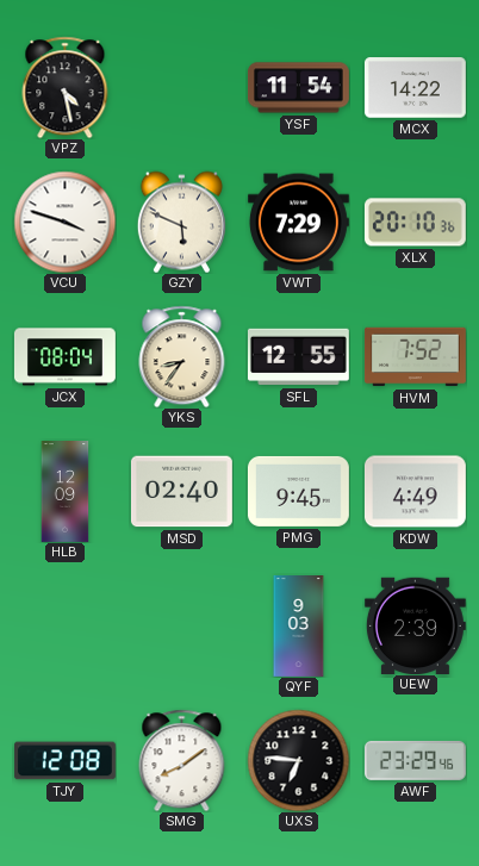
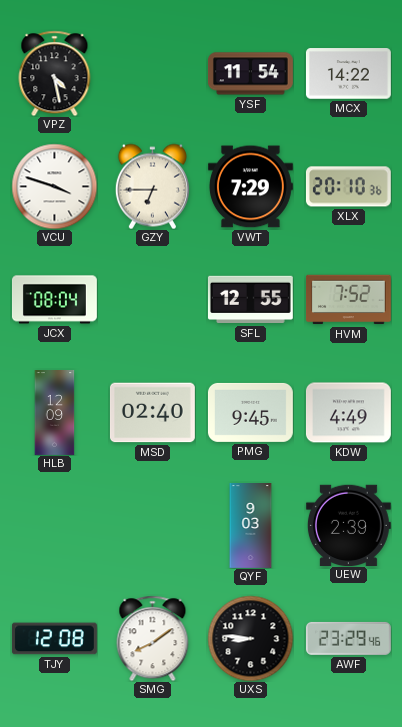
GZY: 5:49 -> 6:45
YKS: 8:36 -> none
UXS: 6:46 -> 8:46
